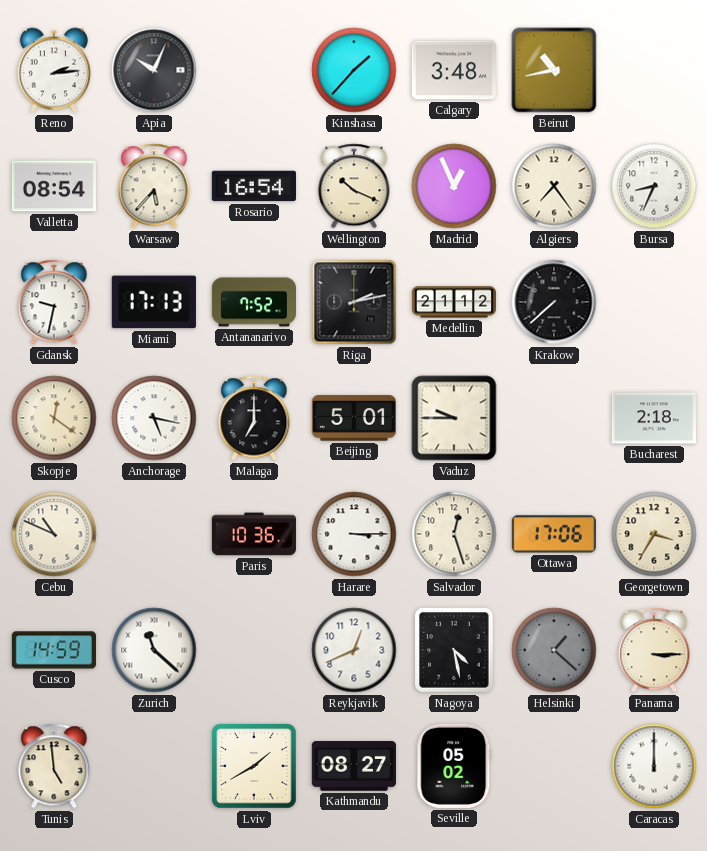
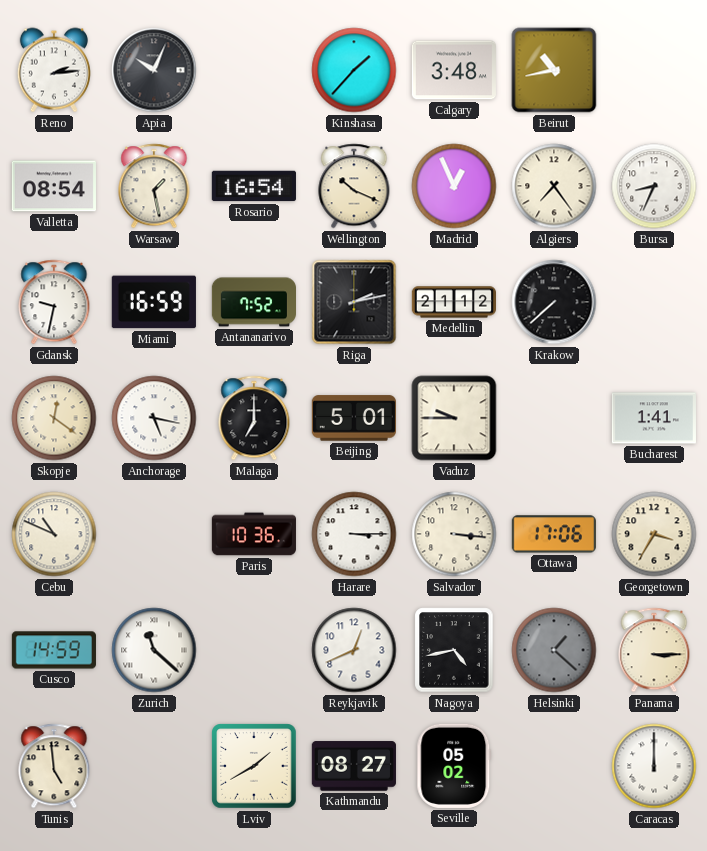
Warsaw: 5:37 -> 1:28
Miami: 17:13 -> 16:59
Bucharest: 2:18 -> 1:41
Salvador: 12:27 -> 3:16
Nagoya: 4:28 -> 4:43
